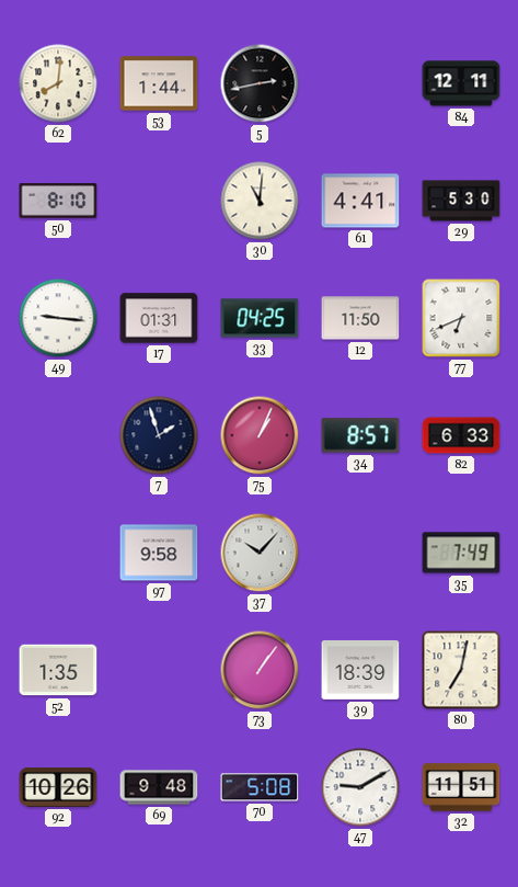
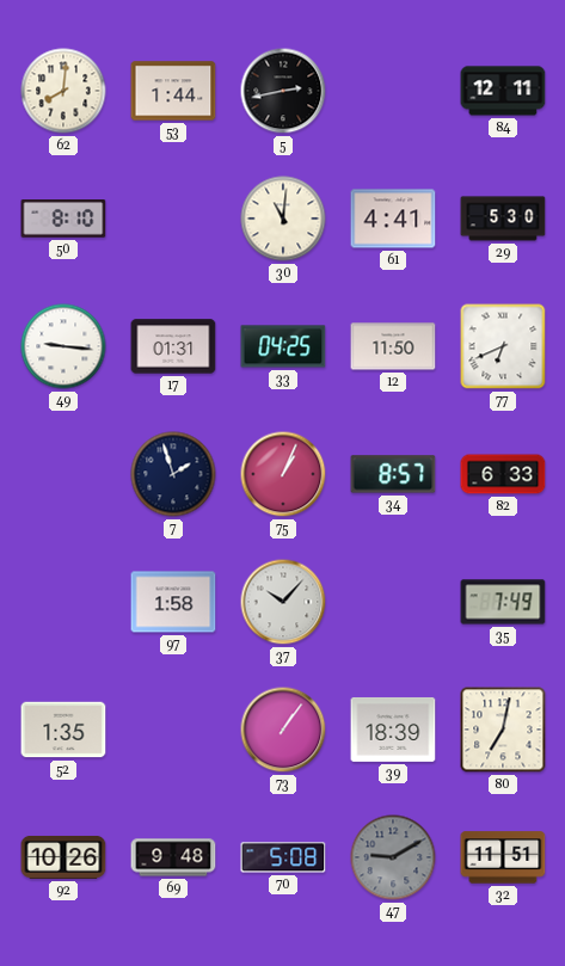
97: 9:58 -> 1:58
47 dial: white -> grey
